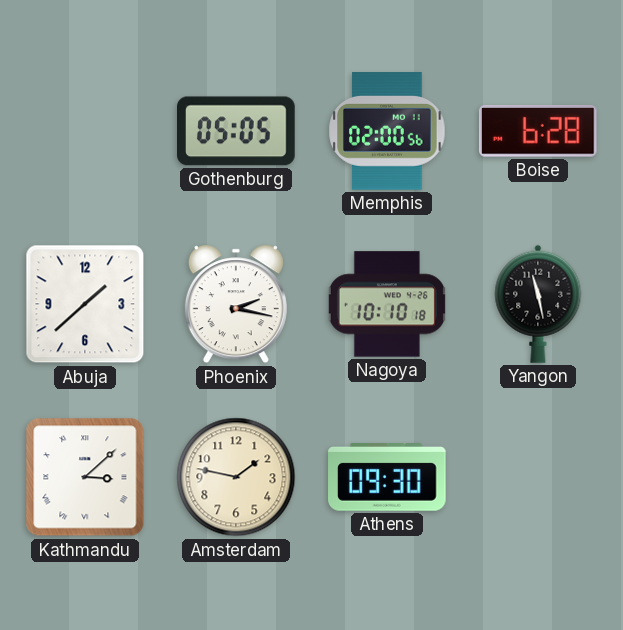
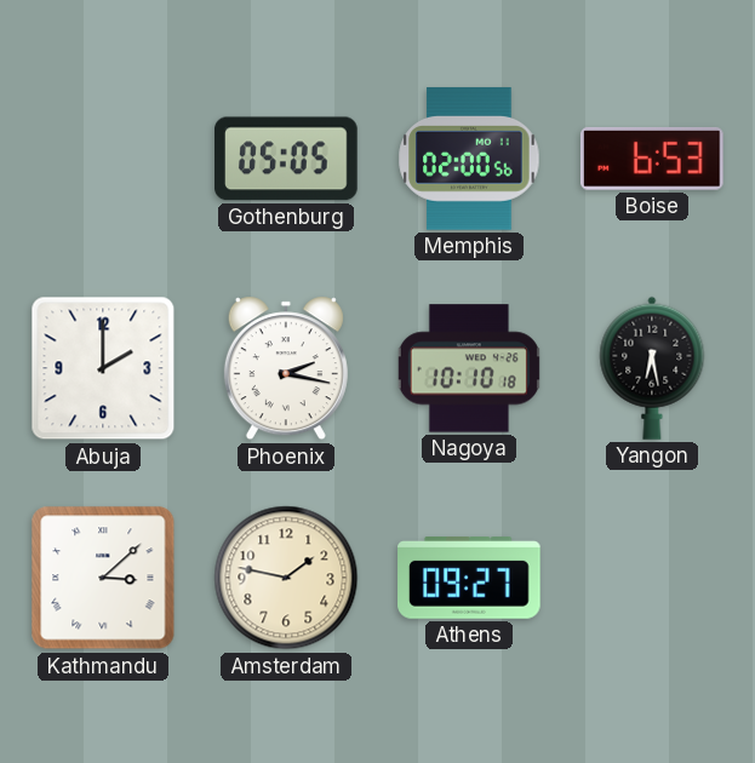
Boise: 6:28 -> 6:53
Abuja: 1:38 -> 2:00
Yangon: 11:28 -> 6:28
Athens: 09:30 -> 09:27
